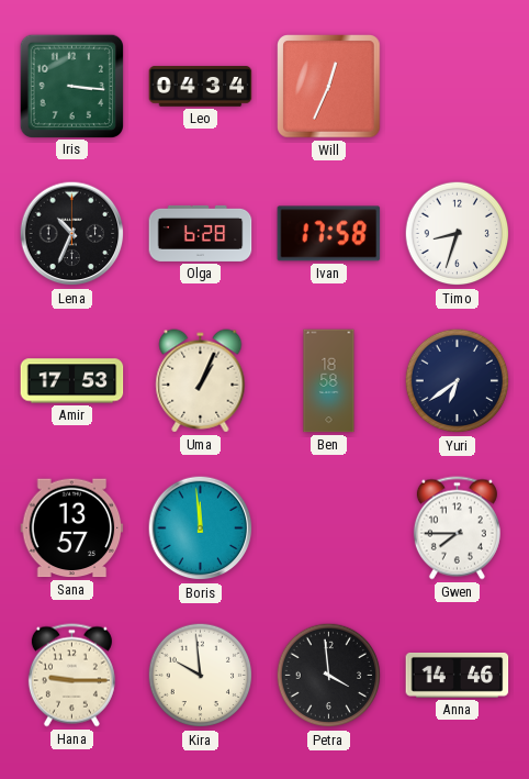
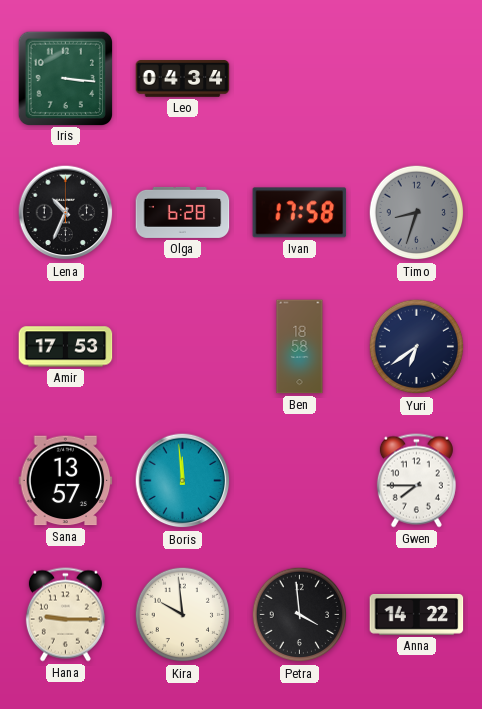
Will: 12:34 -> none
Timo dial: white -> grey
Uma: 1:04 -> none
Anna: 14:46 -> 14:22
